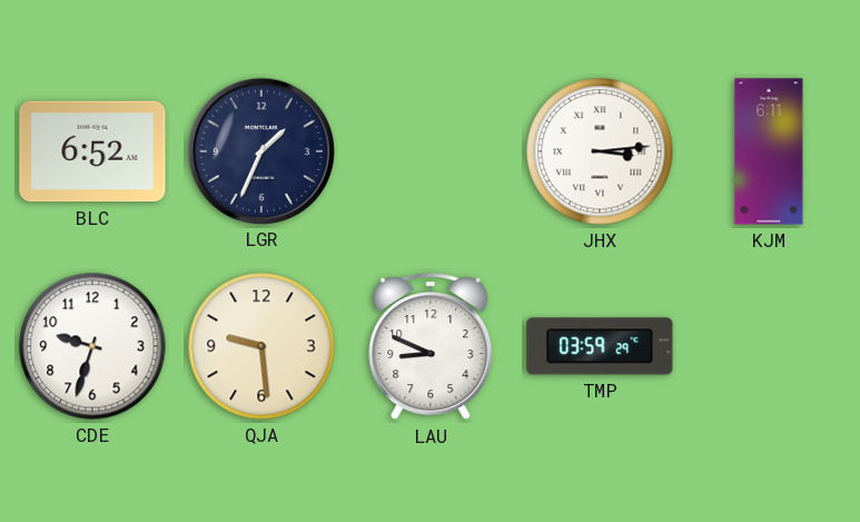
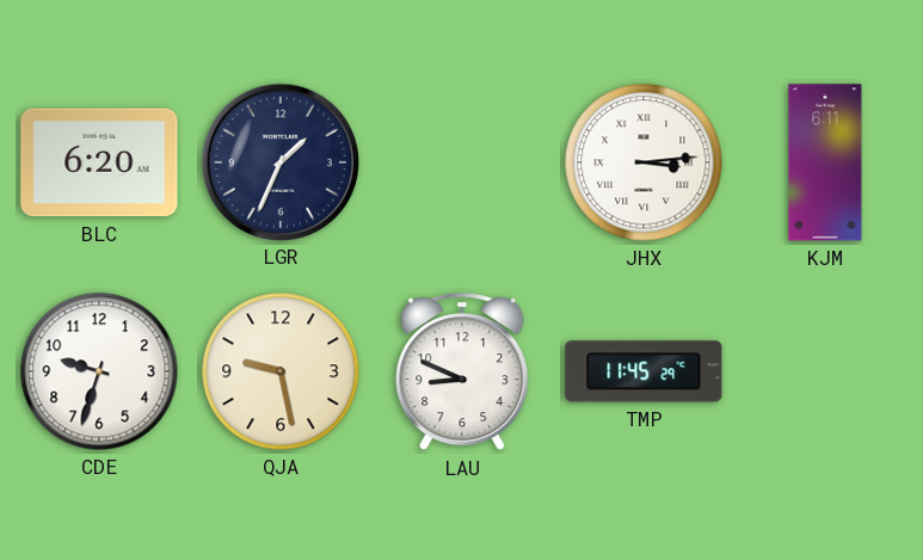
BLC: 6:52 -> 6:20
QJA: 9:29 -> 9:28
TMP: 03:59 -> 11:45
